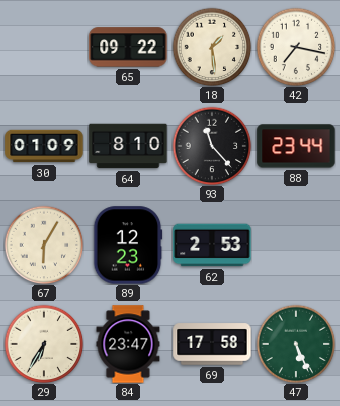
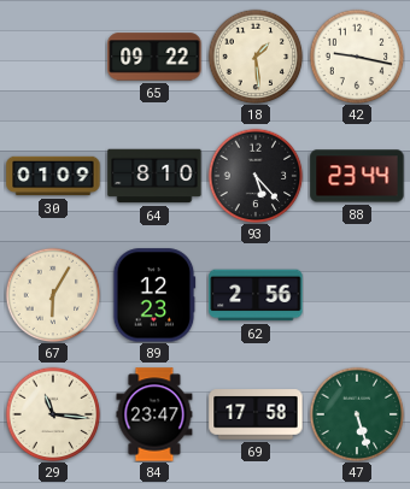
42: 7:17 -> 9:17
93: 11:23 -> 5:23
62: 2:53 -> 2:56
29: 6:35 -> 11:16
47: 5:26 -> 5:27
